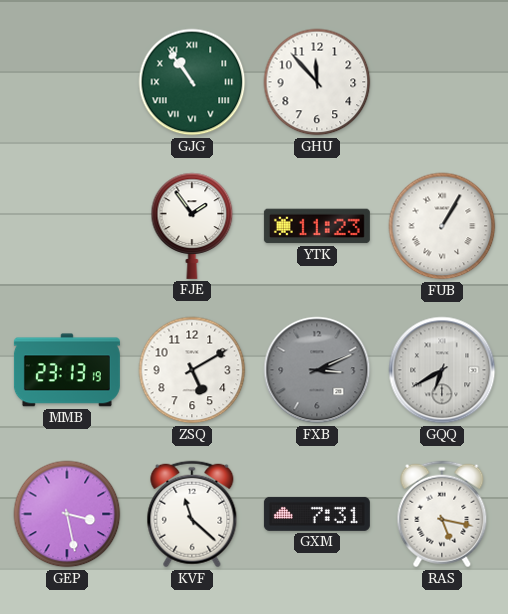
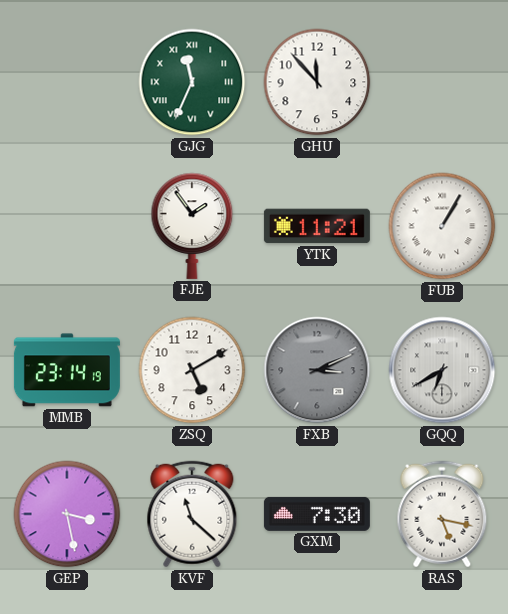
GJG: 10:54 -> 11:34
YTK: 11:23 -> 11:21
MMB: 23:13 -> 23:14
GXM: 7:31 -> 7:30
